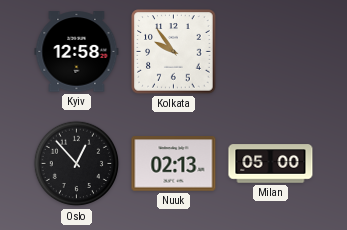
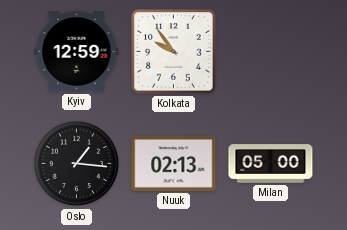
Kyiv: 12:58 -> 12:59
Oslo: 12:53 -> 1:16
